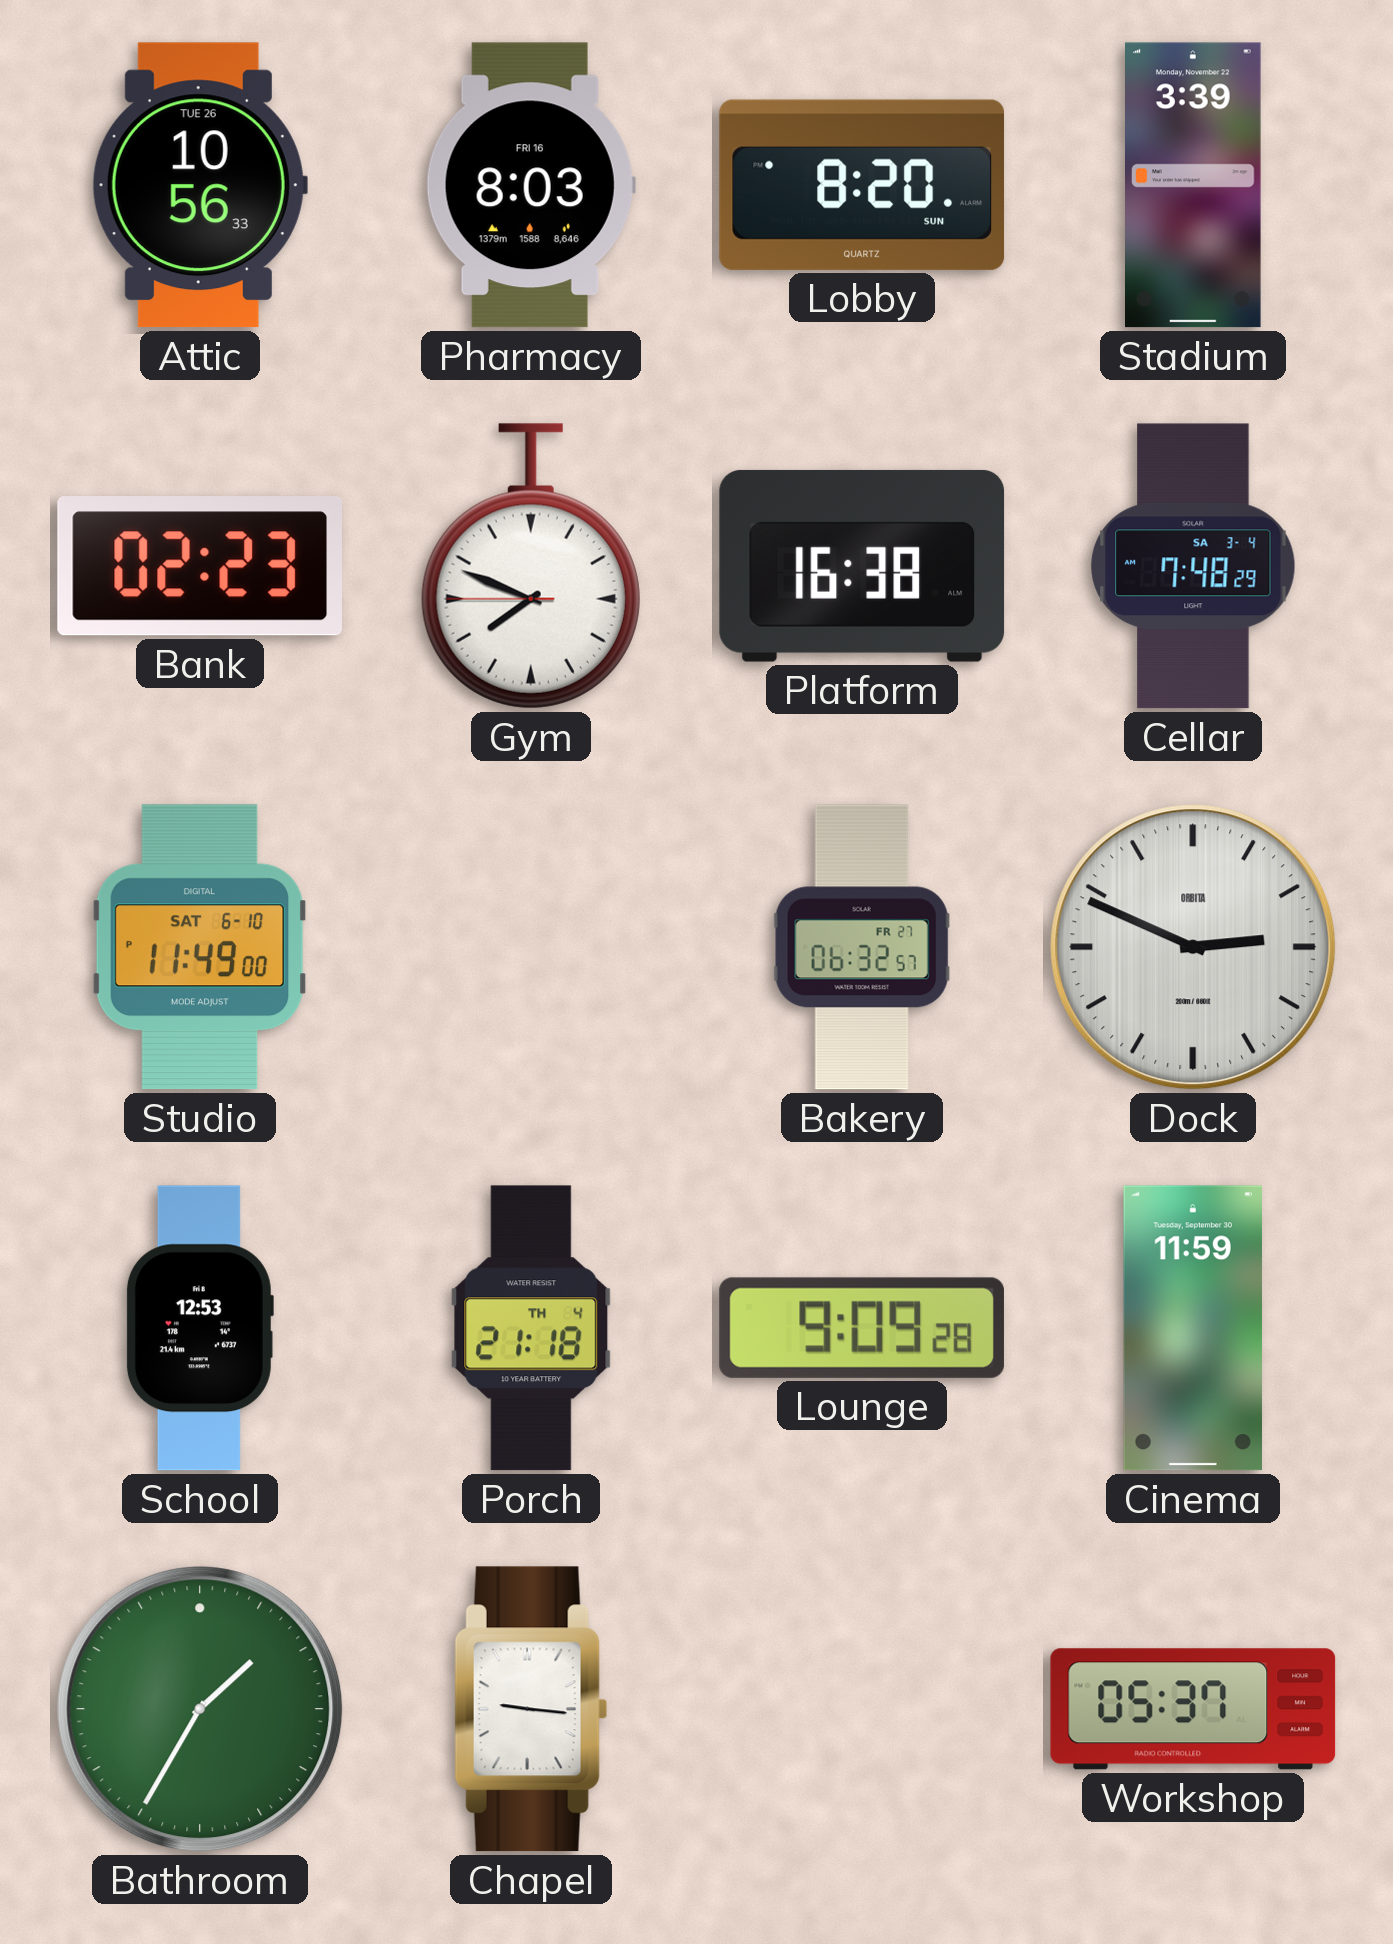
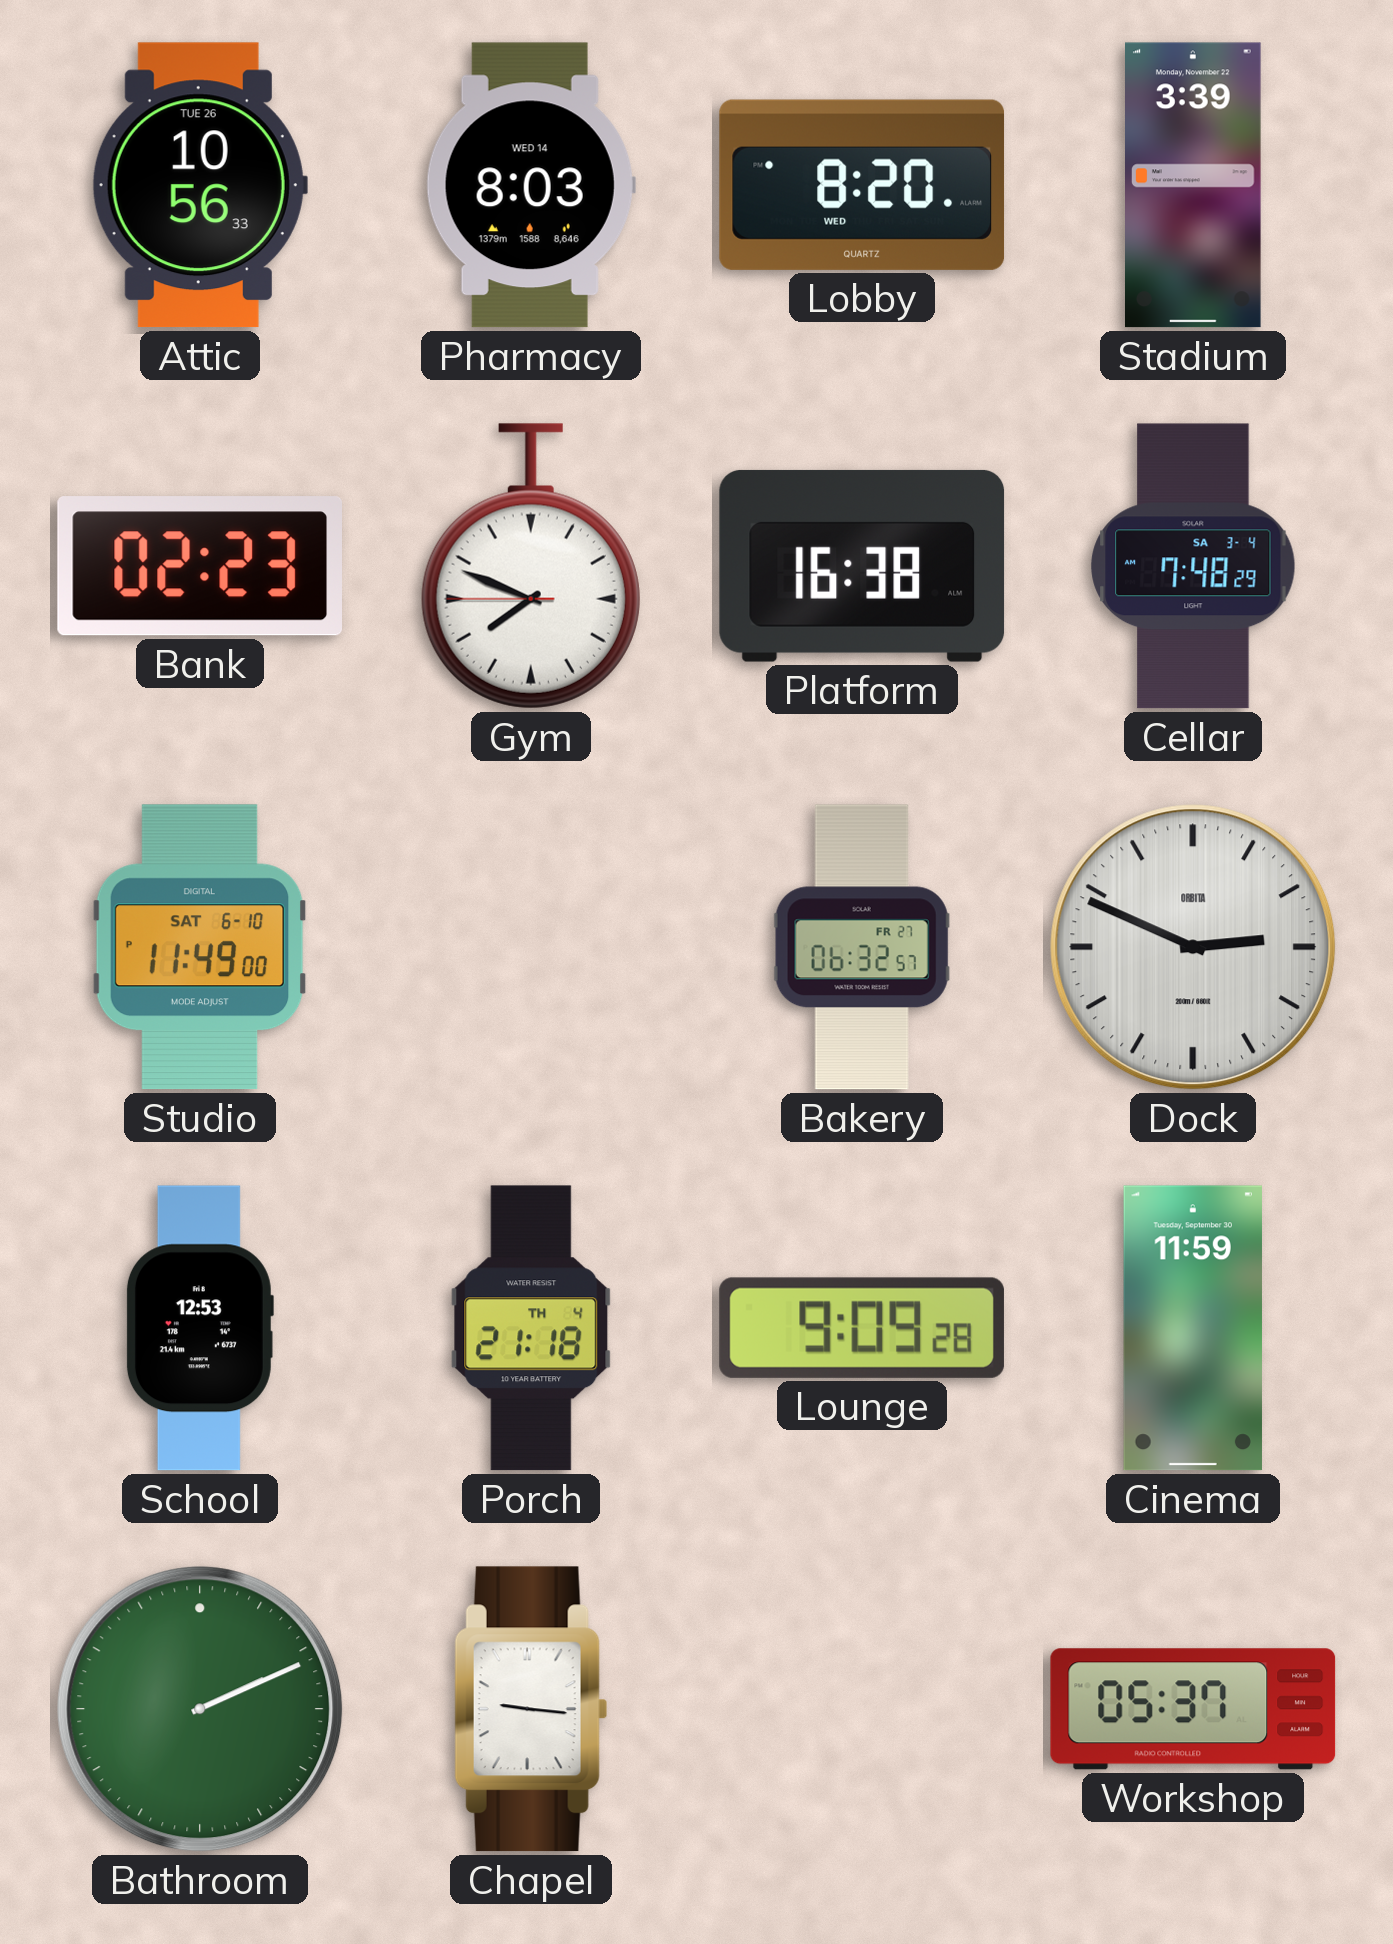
Pharmacy date: FRI 16 -> WED 14
Lobby date: SUN -> WED
Bathroom: 1:35 -> 2:11
